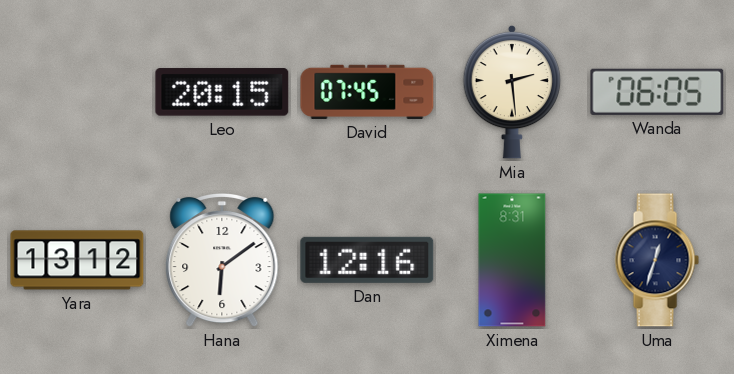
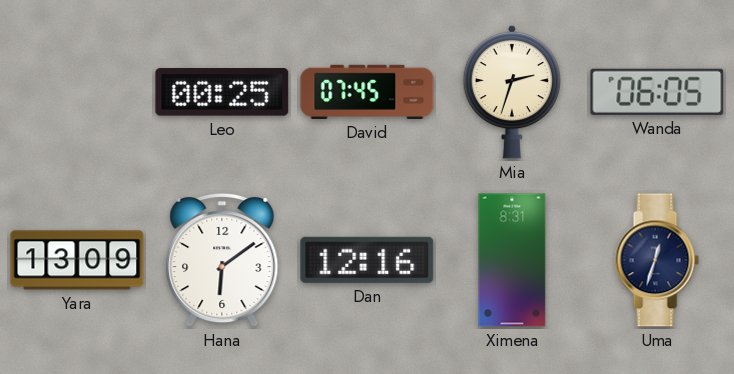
Leo: 20:15 -> 00:25
Mia: 2:29 -> 2:33
Yara: 13:12 -> 13:09
